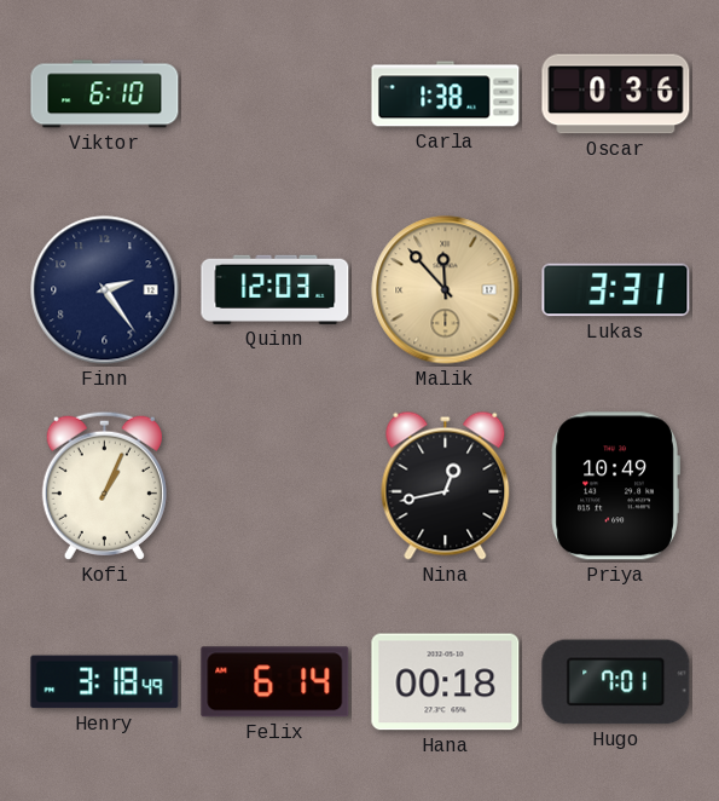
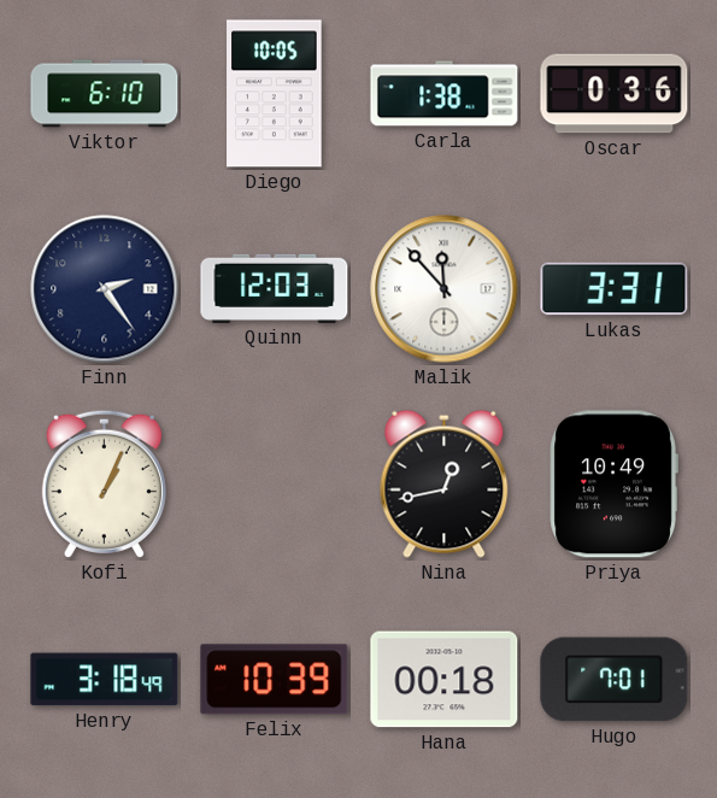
Diego: none -> 10:05
Malik dial: champagne -> white
Felix: 6:14 -> 10:39
